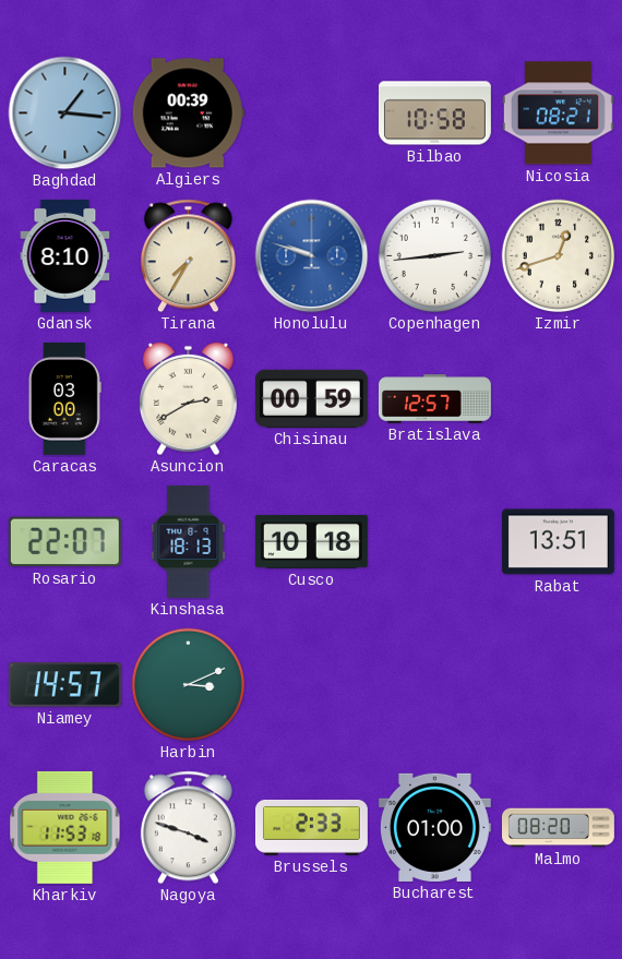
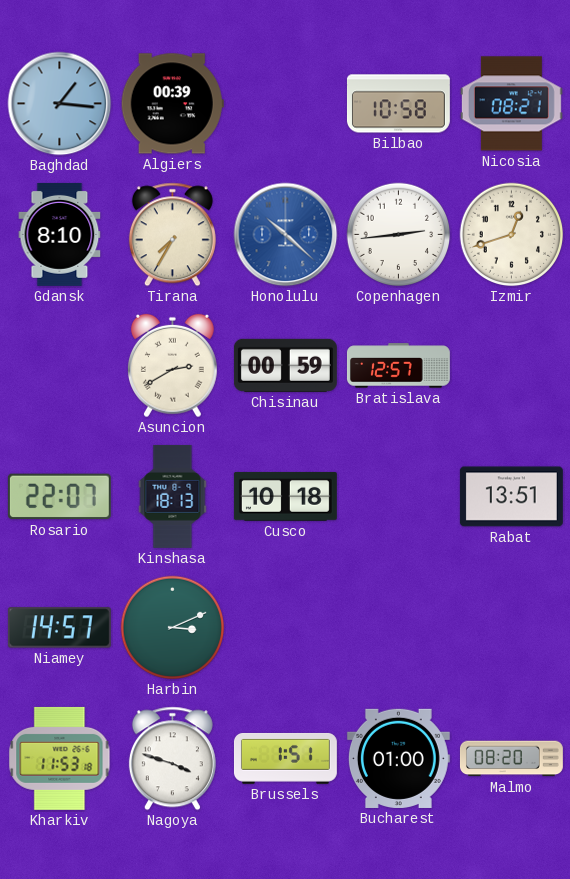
Honolulu: 9:48 -> 10:22
Caracas: 03:00 -> none
Brussels: 2:33 -> 1:51
